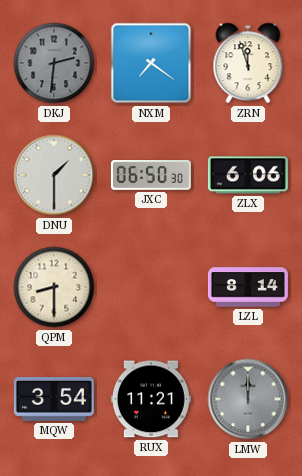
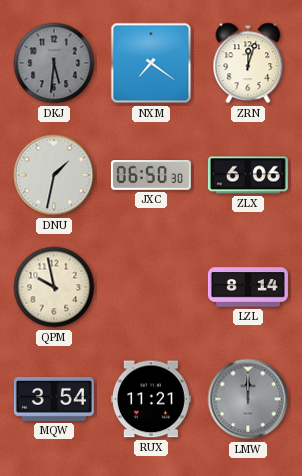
DKJ: 2:31 -> 5:31
ZRN: 11:57 -> 12:03
DNU: 1:30 -> 1:32
QPM: 8:30 -> 9:58
